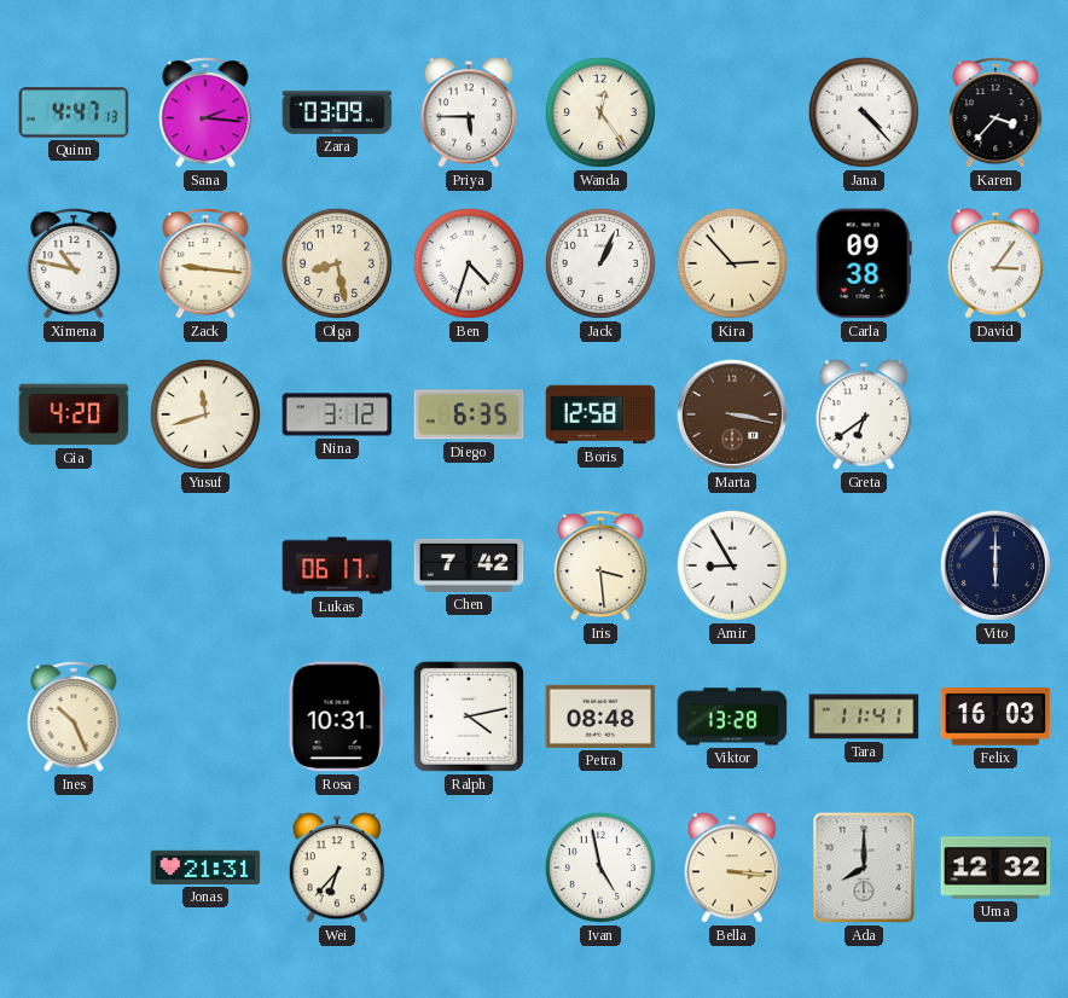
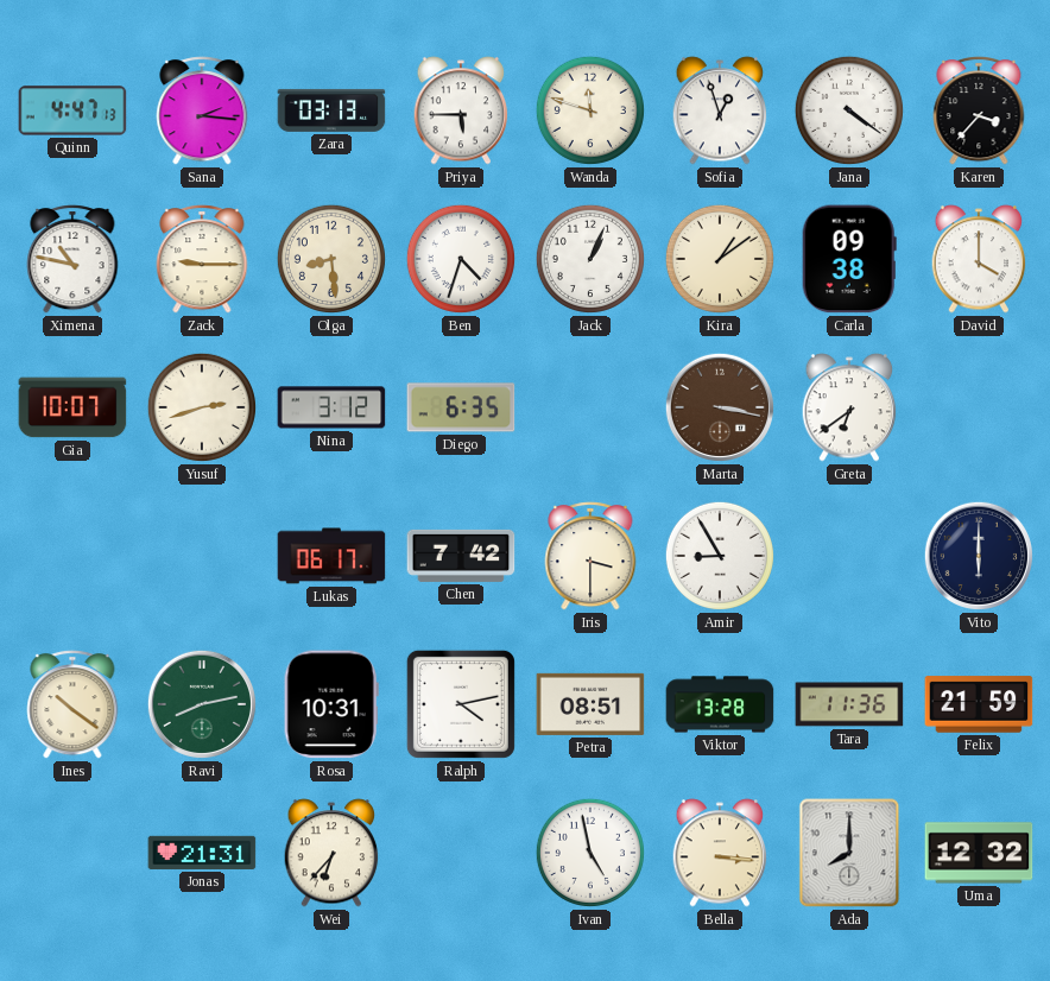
Zara: 03:09 -> 03:13
Wanda: 12:24 -> 11:48
Sofia: none -> 12:57
Jana: 4:23 -> 4:21
Zack: 9:16 -> 9:15
Olga: 8:28 -> 8:29
Kira: 2:53 -> 1:09
David: 3:06 -> 4:00
Gia: 4:20 -> 10:07
Yusuf: 11:42 -> 2:42
Boris: 12:58 -> none
Iris: 3:29 -> 3:30
Ines: 10:26 -> 10:21
Ravi: none -> 8:13
Petra: 08:48 -> 08:51
Tara: 11:41 -> 11:36
Felix: 16:03 -> 21:59
